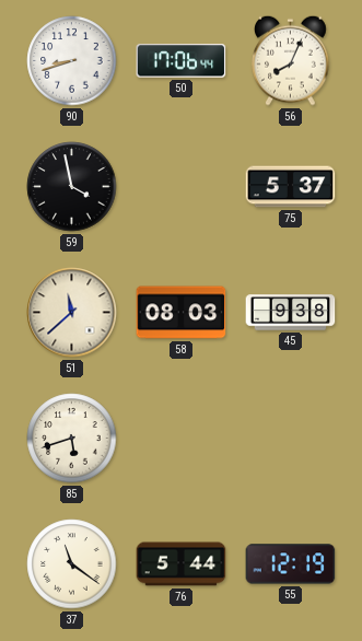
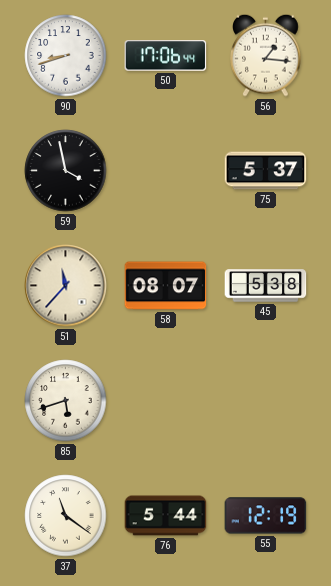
56: 8:04 -> 1:16
51: 11:38 -> 11:37
58: 08:03 -> 08:07
45: 9:38 -> 5:38
